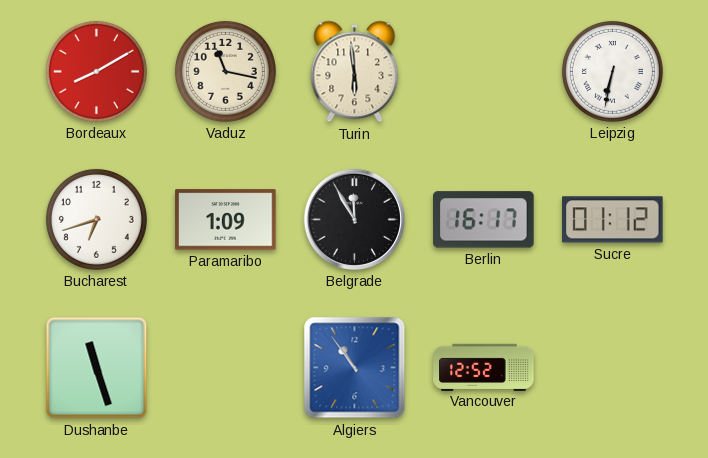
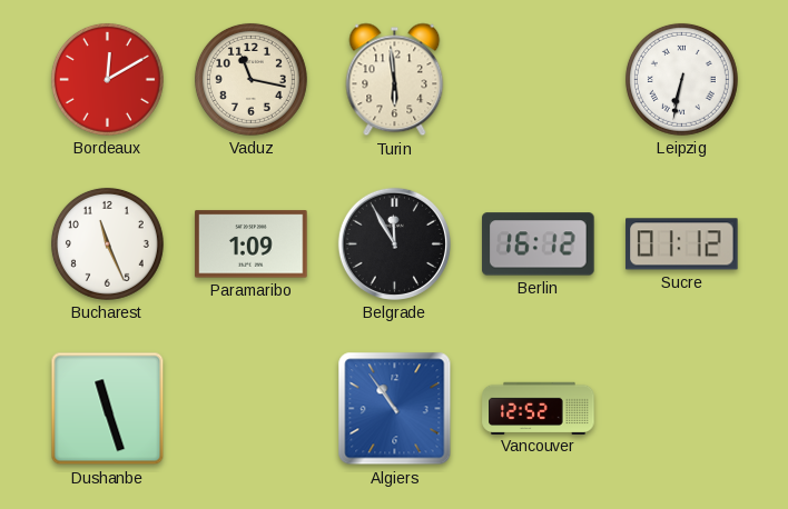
Bordeaux: 8:10 -> 12:10
Bucharest: 6:42 -> 11:26
Berlin: 16:17 -> 16:12
